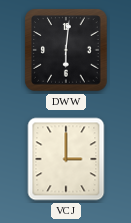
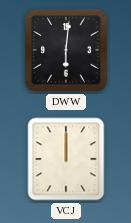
VCJ: 3:00 -> 12:00
